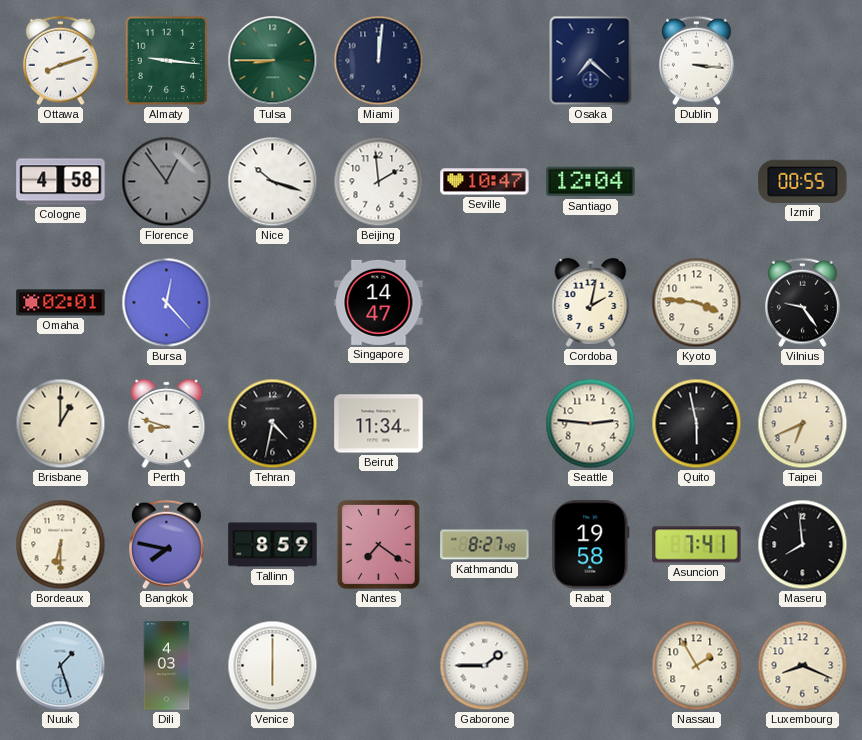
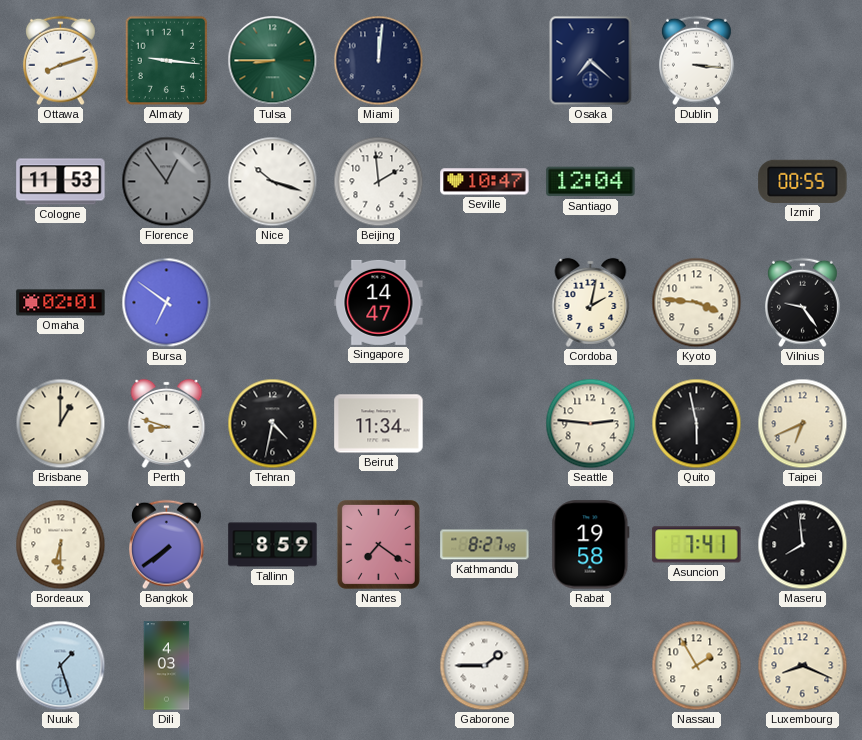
Cologne: 4:58 -> 11:53
Bursa: 12:23 -> 6:51
Bangkok: 7:47 -> 7:39
Venice: 6:00 -> none
